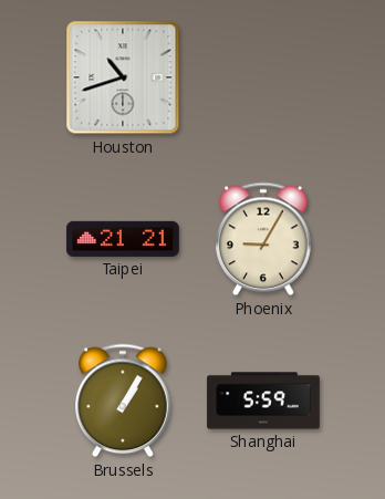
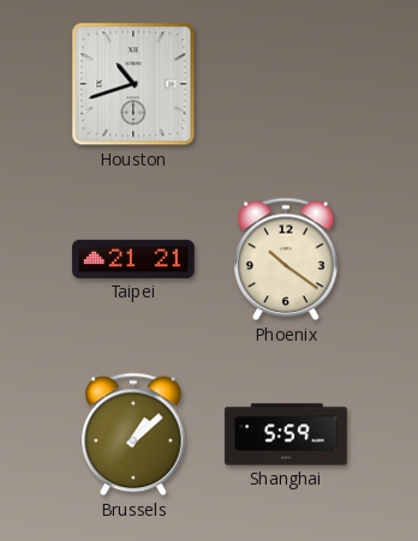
Phoenix: 9:05 -> 10:21
Brussels: 1:05 -> 1:08
